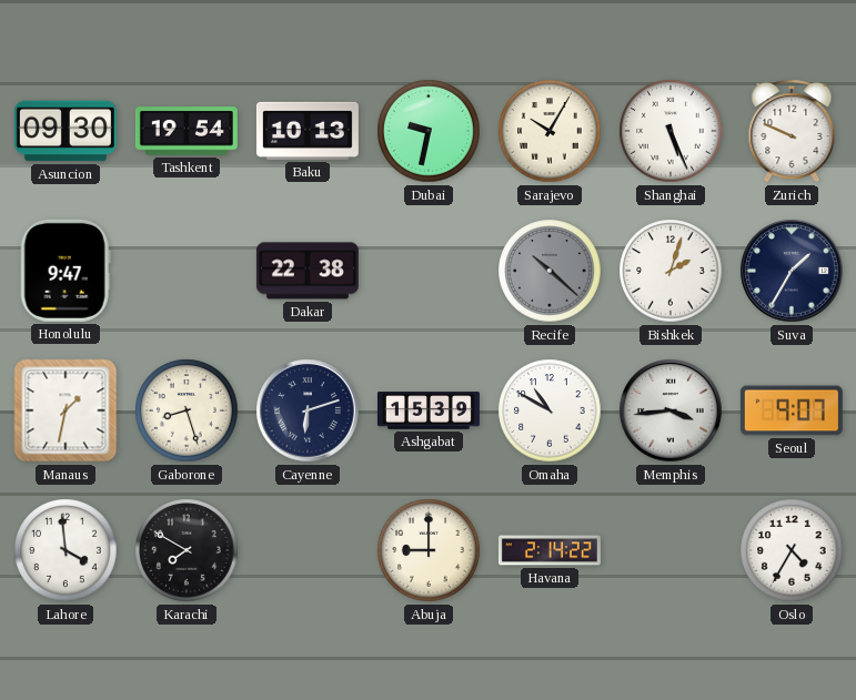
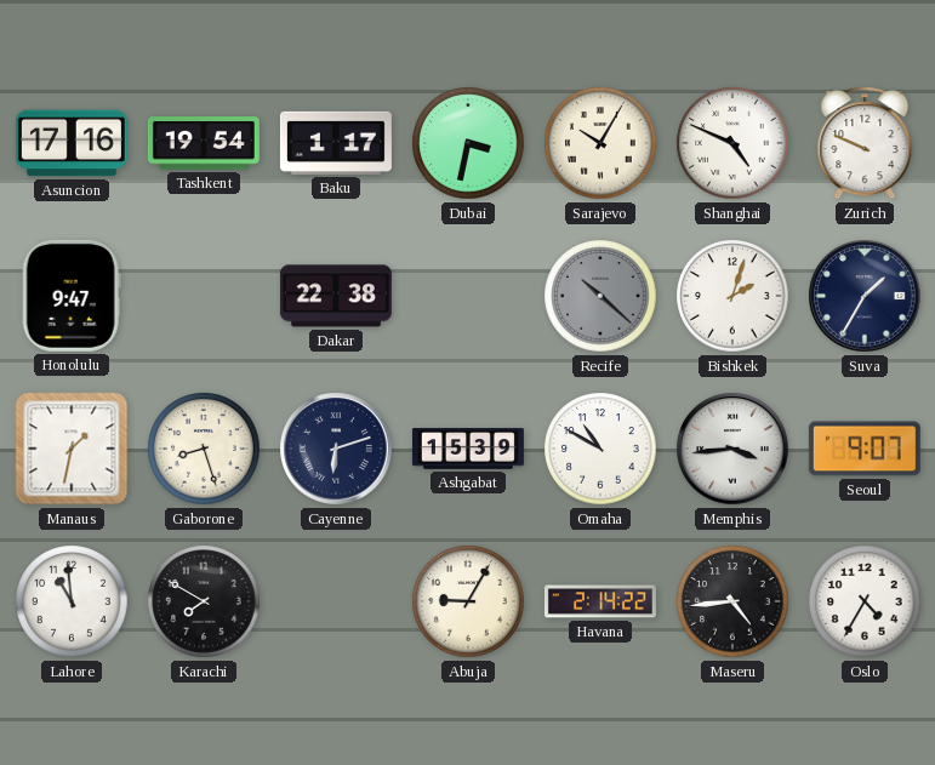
Asuncion: 09:30 -> 17:16
Baku: 10:13 -> 1:17
Dubai: 9:32 -> 3:32
Shanghai: 5:26 -> 4:49
Lahore: 3:59 -> 10:59
Abuja: 9:00 -> 9:05
Maseru: none -> 4:44
